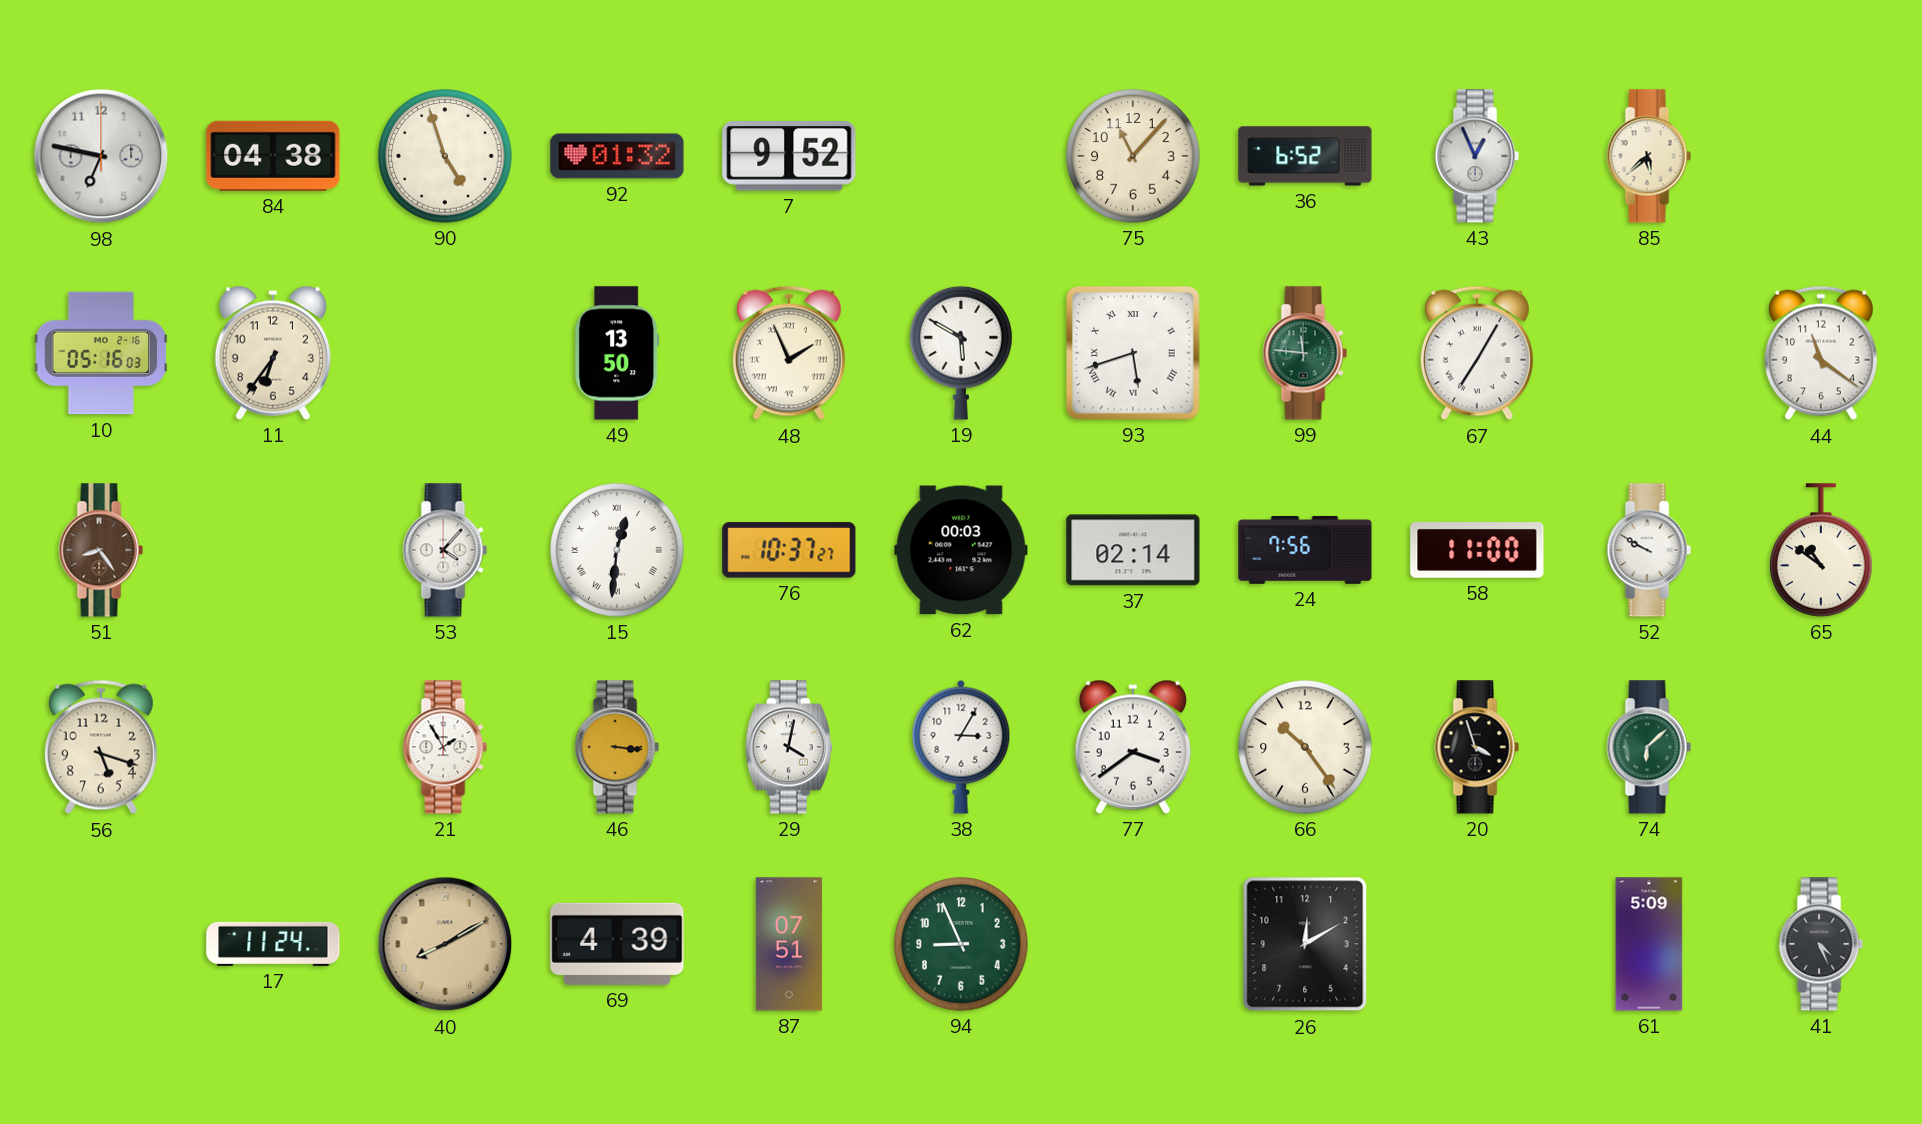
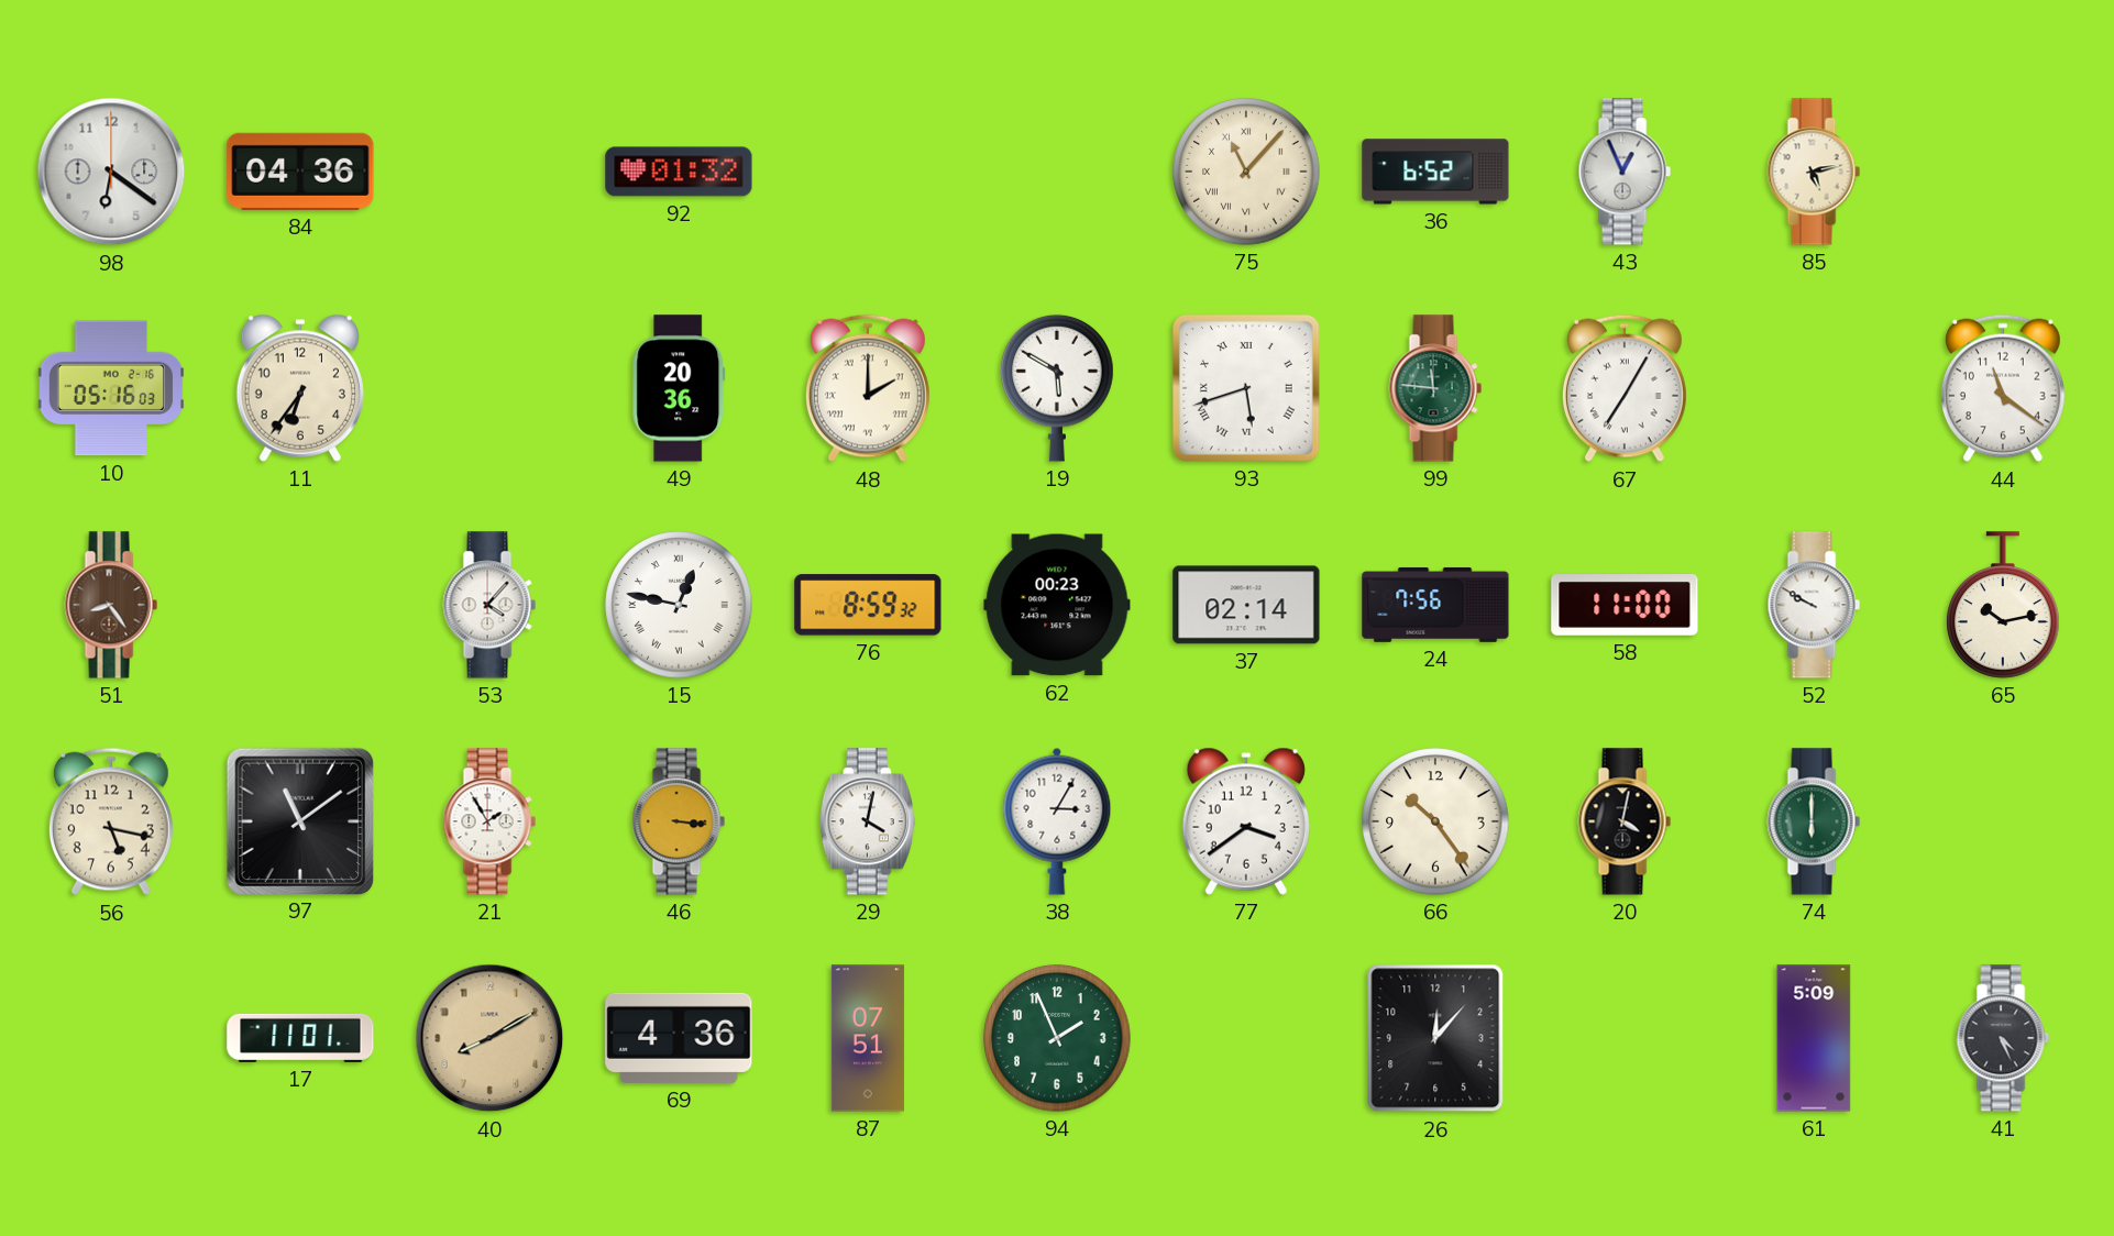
98: 6:47 -> 6:21
84: 04:38 -> 04:36
90: 4:57 -> none
7: 9:52 -> none
75 numerals: Arabic -> Roman
85: 5:38 -> 5:13
49: 13:50 -> 20:36
48: 1:56 -> 2:00
15: 12:31 -> 12:47
76: 10:37 -> 8:59
62: 00:03 -> 00:23
65: 10:51 -> 10:13
56: 5:18 -> 5:17
97: none -> 11:09
20: 3:57 -> 4:02
74: 6:08 -> 6:00
17: 11:24 -> 11:01
69: 4:39 -> 4:36
94: 8:56 -> 1:56
26: 12:10 -> 12:07
